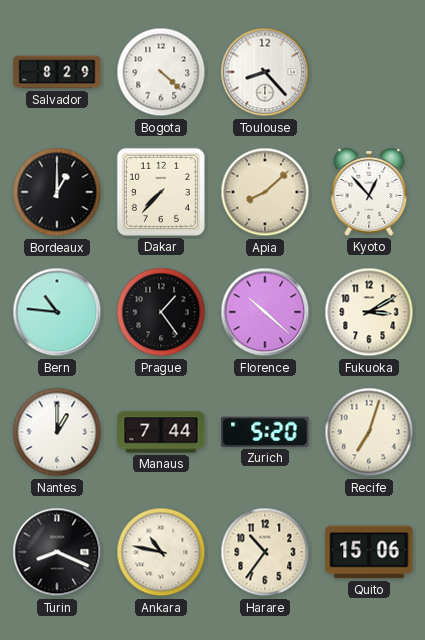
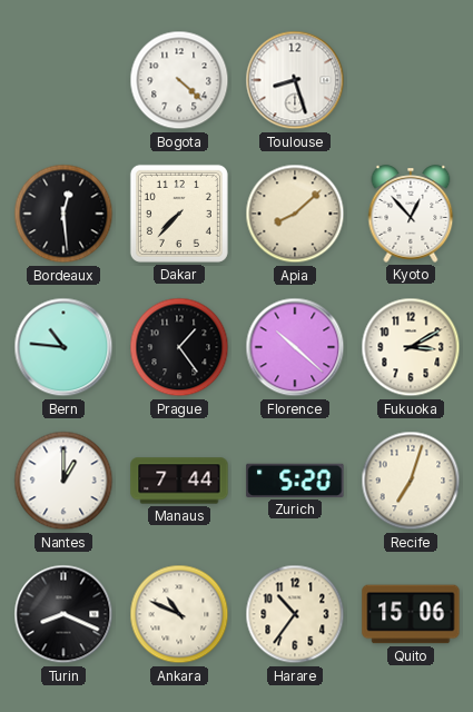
Salvador: 8:29 -> none
Toulouse: 8:23 -> 8:27
Bordeaux: 1:00 -> 12:29
Ankara: 10:47 -> 10:49
